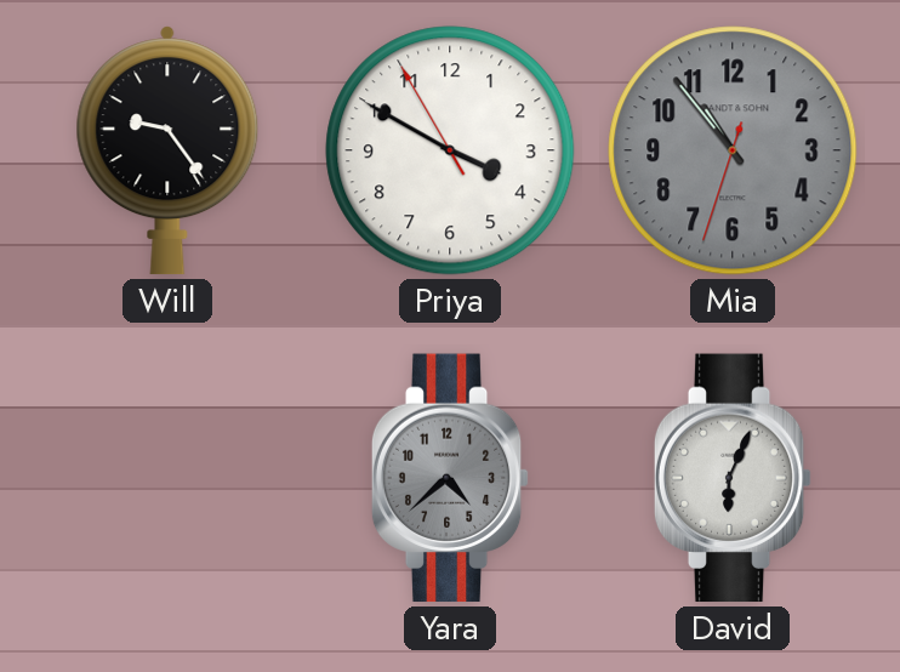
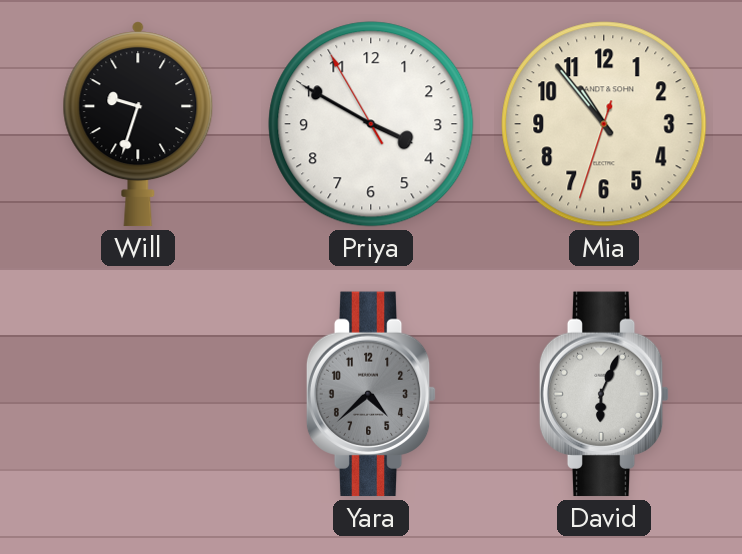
Will: 9:24 -> 9:33
Mia dial: grey -> cream
